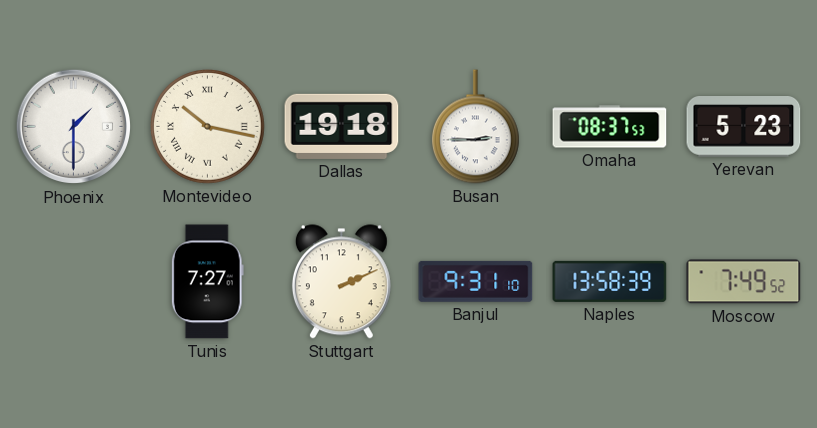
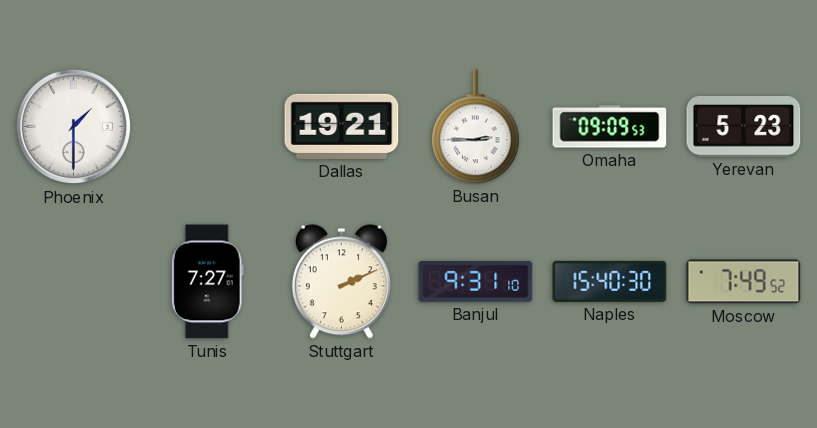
Montevideo: 10:17 -> none
Dallas: 19:18 -> 19:21
Omaha: 08:37 -> 09:09
Naples: 13:58 -> 15:40
